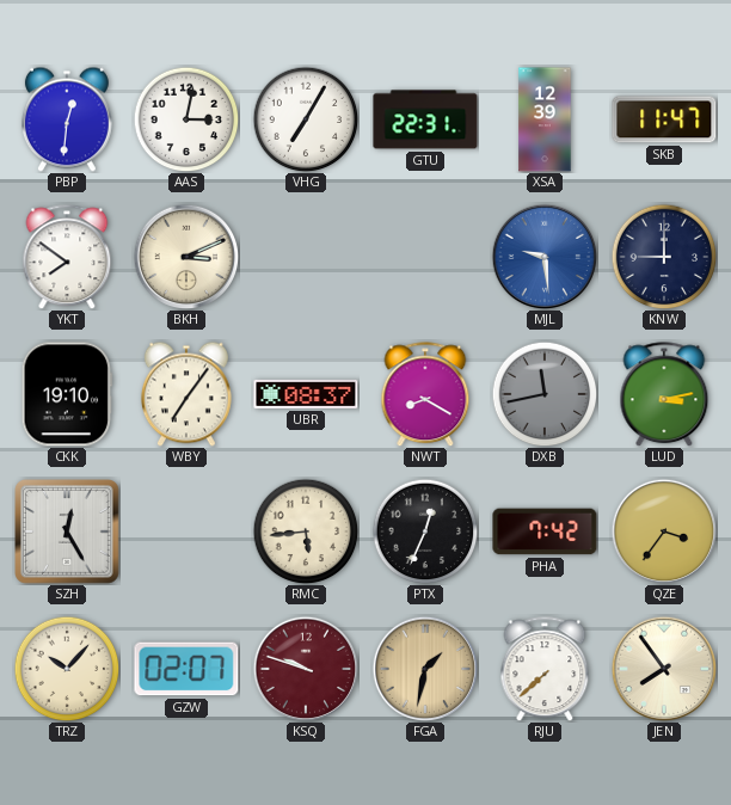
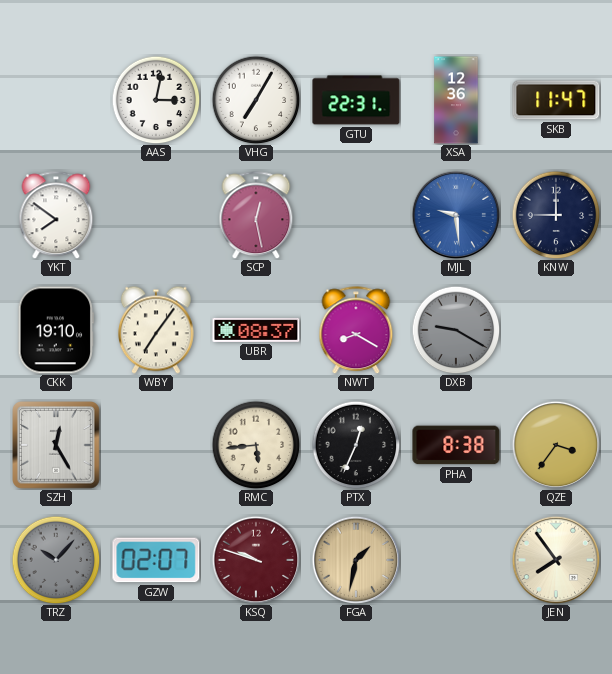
PBP: 12:31 -> none
XSA: 12:39 -> 12:36
BKH: 3:11 -> none
SCP: none -> 12:28
DXB: 11:43 -> 9:20
LUD: 3:13 -> none
PHA: 7:42 -> 8:38
TRZ dial: cream -> grey
RJU: 7:38 -> none
